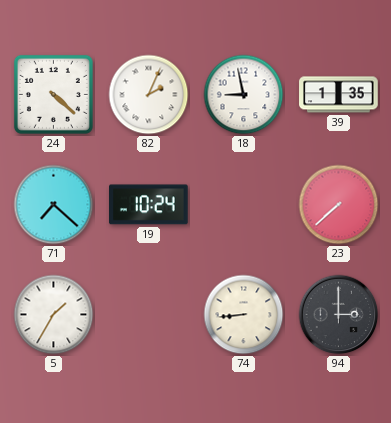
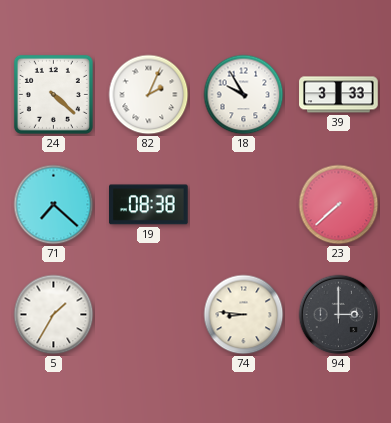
18: 8:58 -> 9:55
39: 1:35 -> 3:33
19: 10:24 -> 08:38
74: 8:44 -> 8:46
